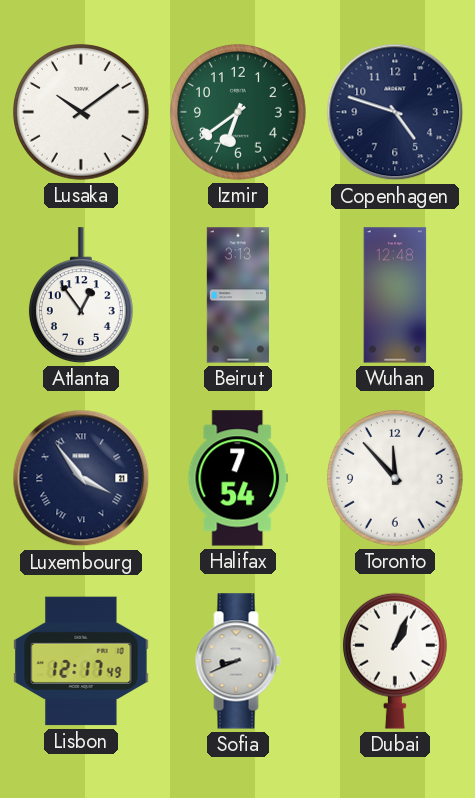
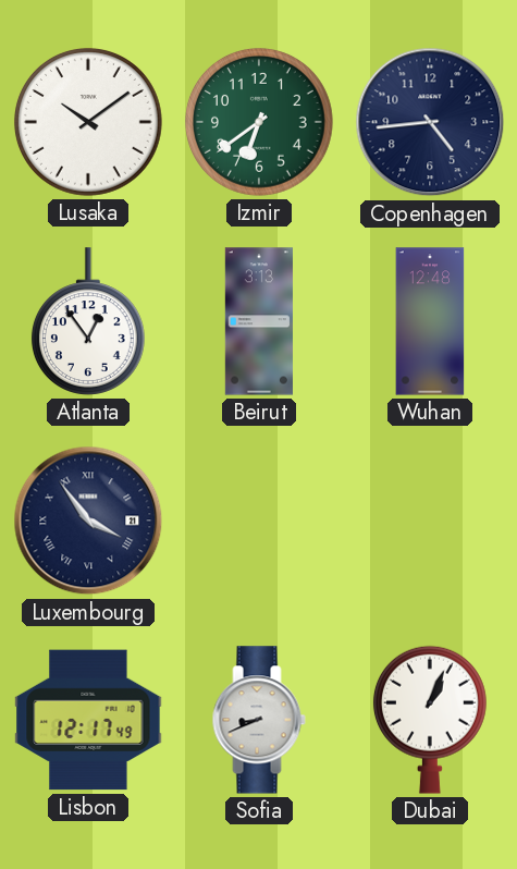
Copenhagen: 4:48 -> 4:44
Halifax: 7:54 -> none
Toronto: 11:53 -> none
